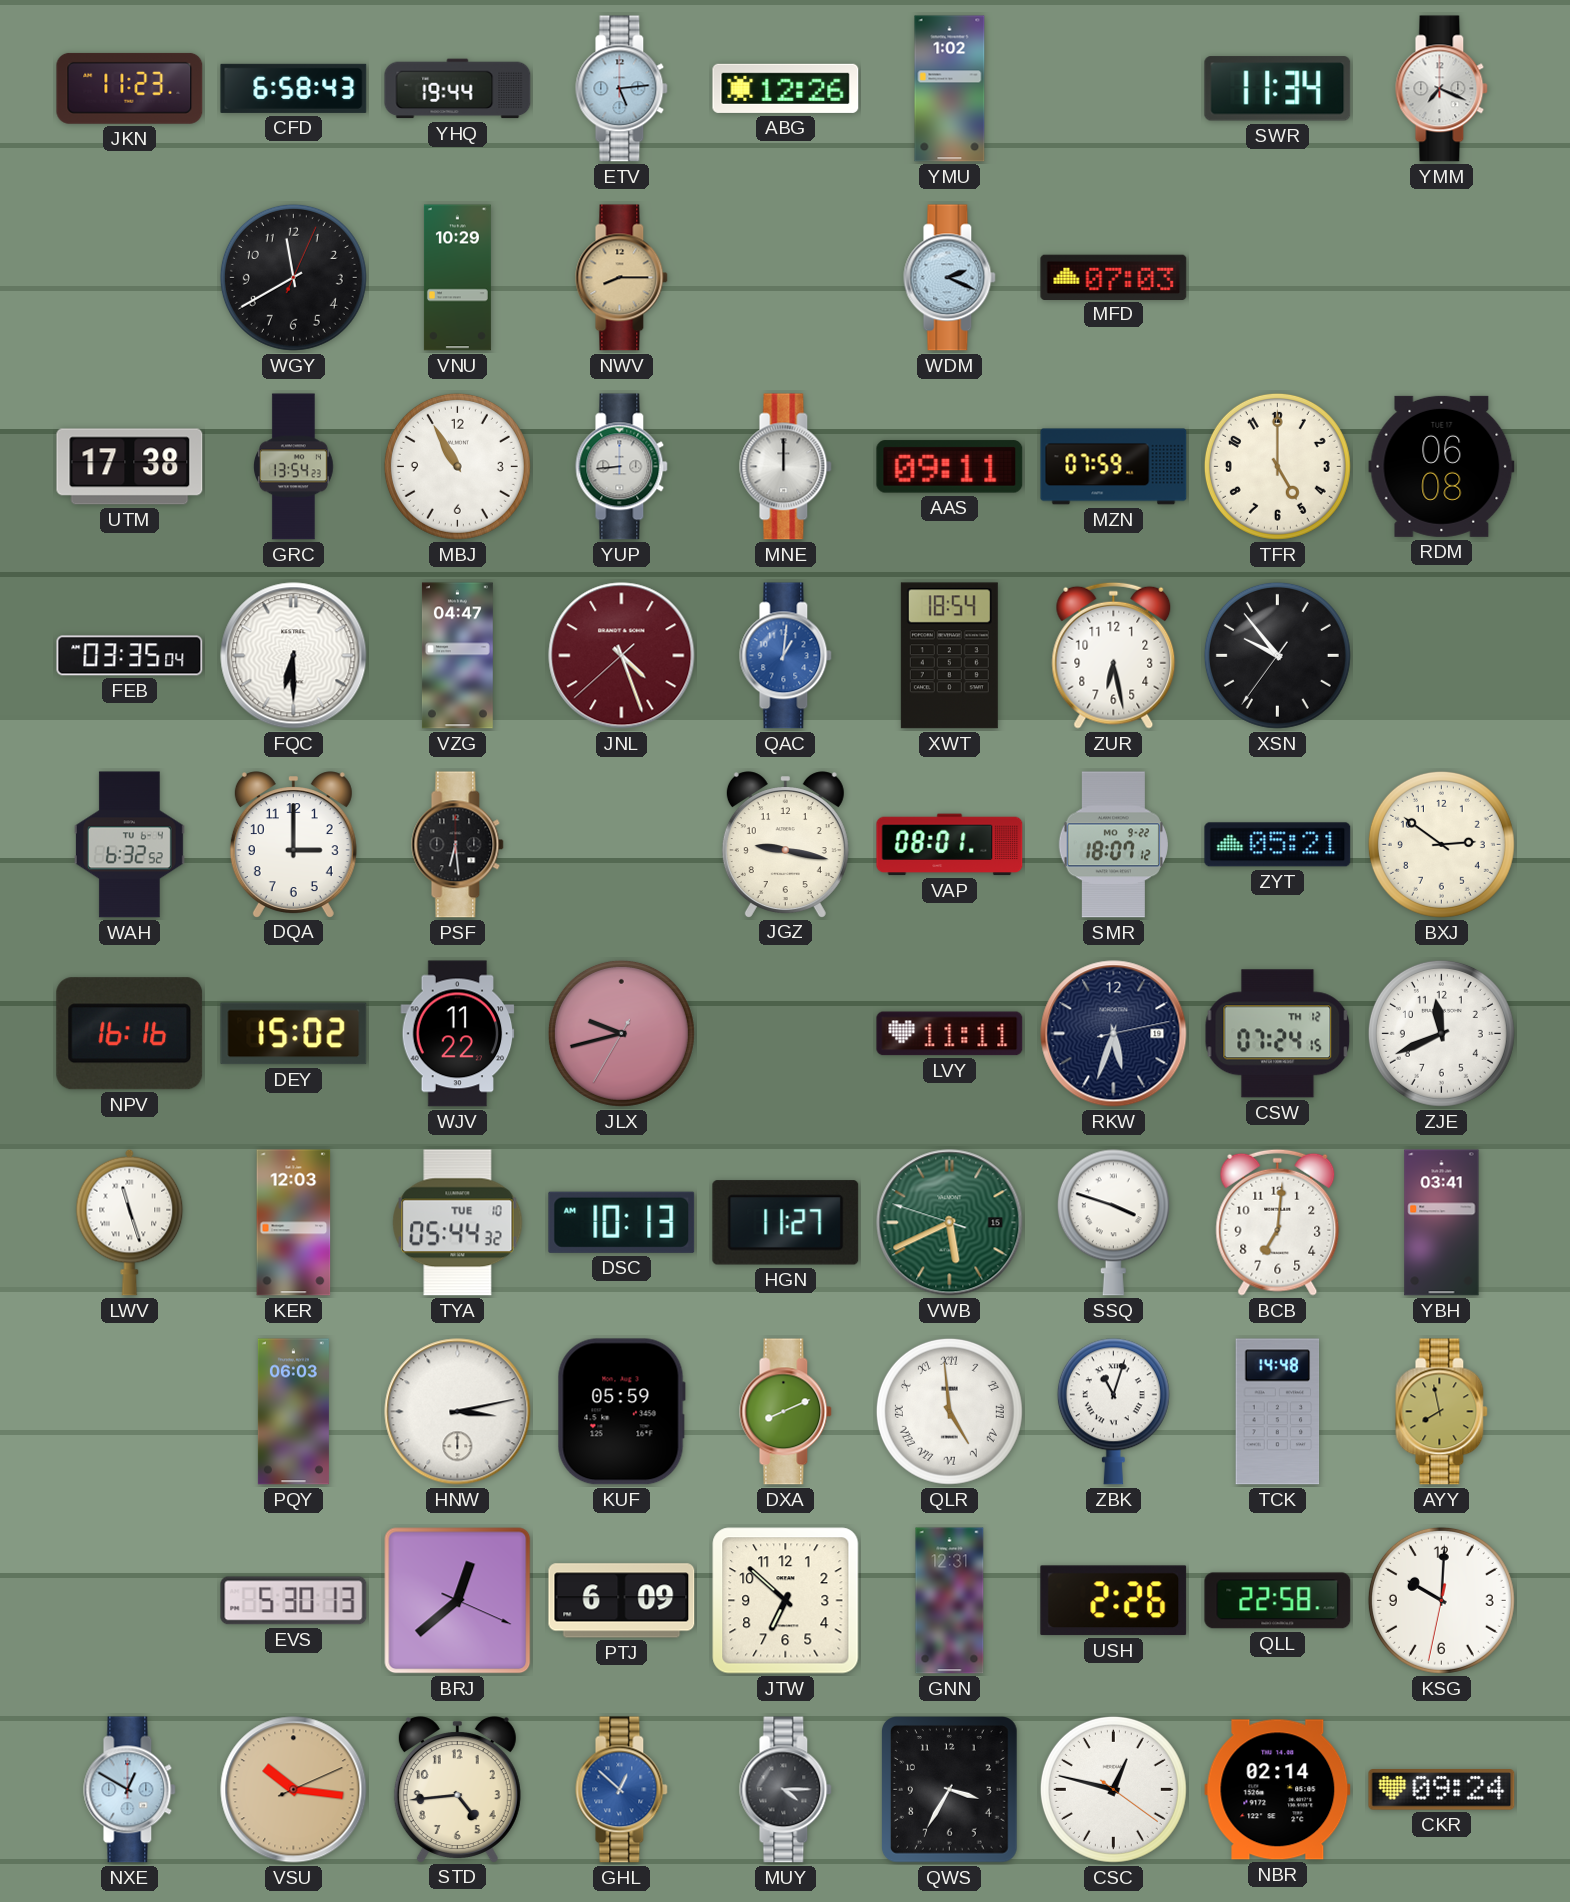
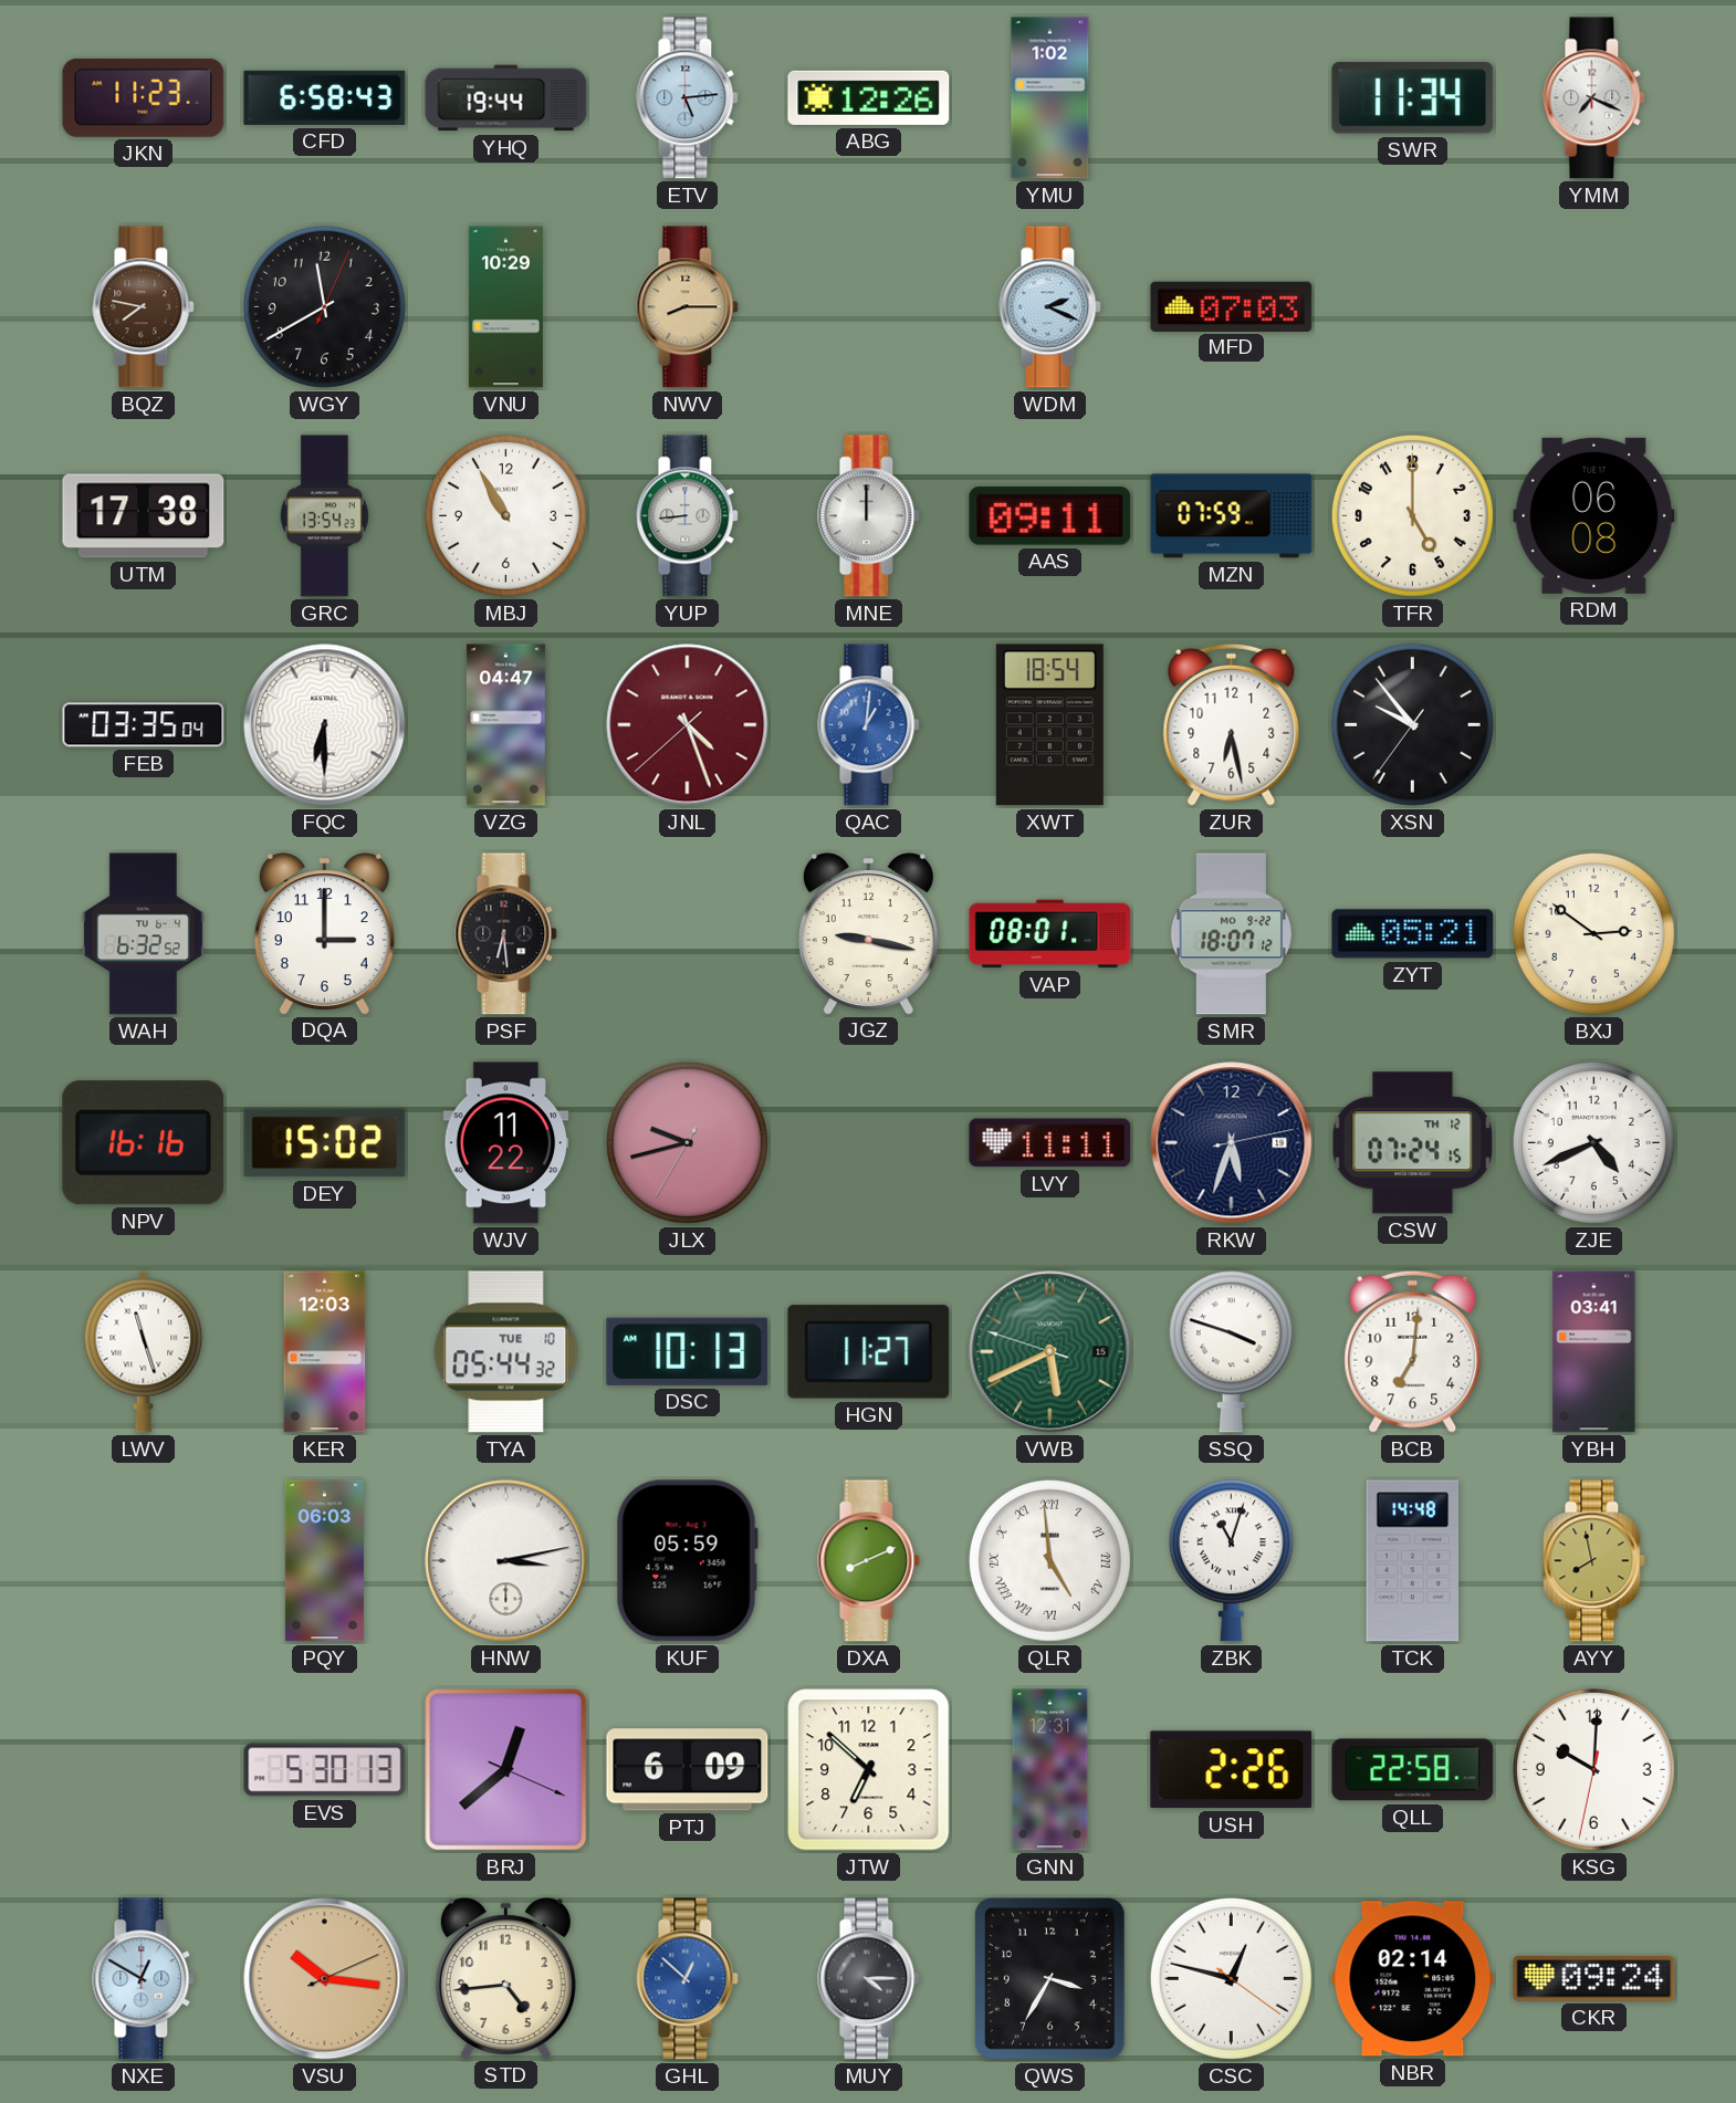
BQZ: none -> 7:47
ZJE: 11:41 -> 4:41
